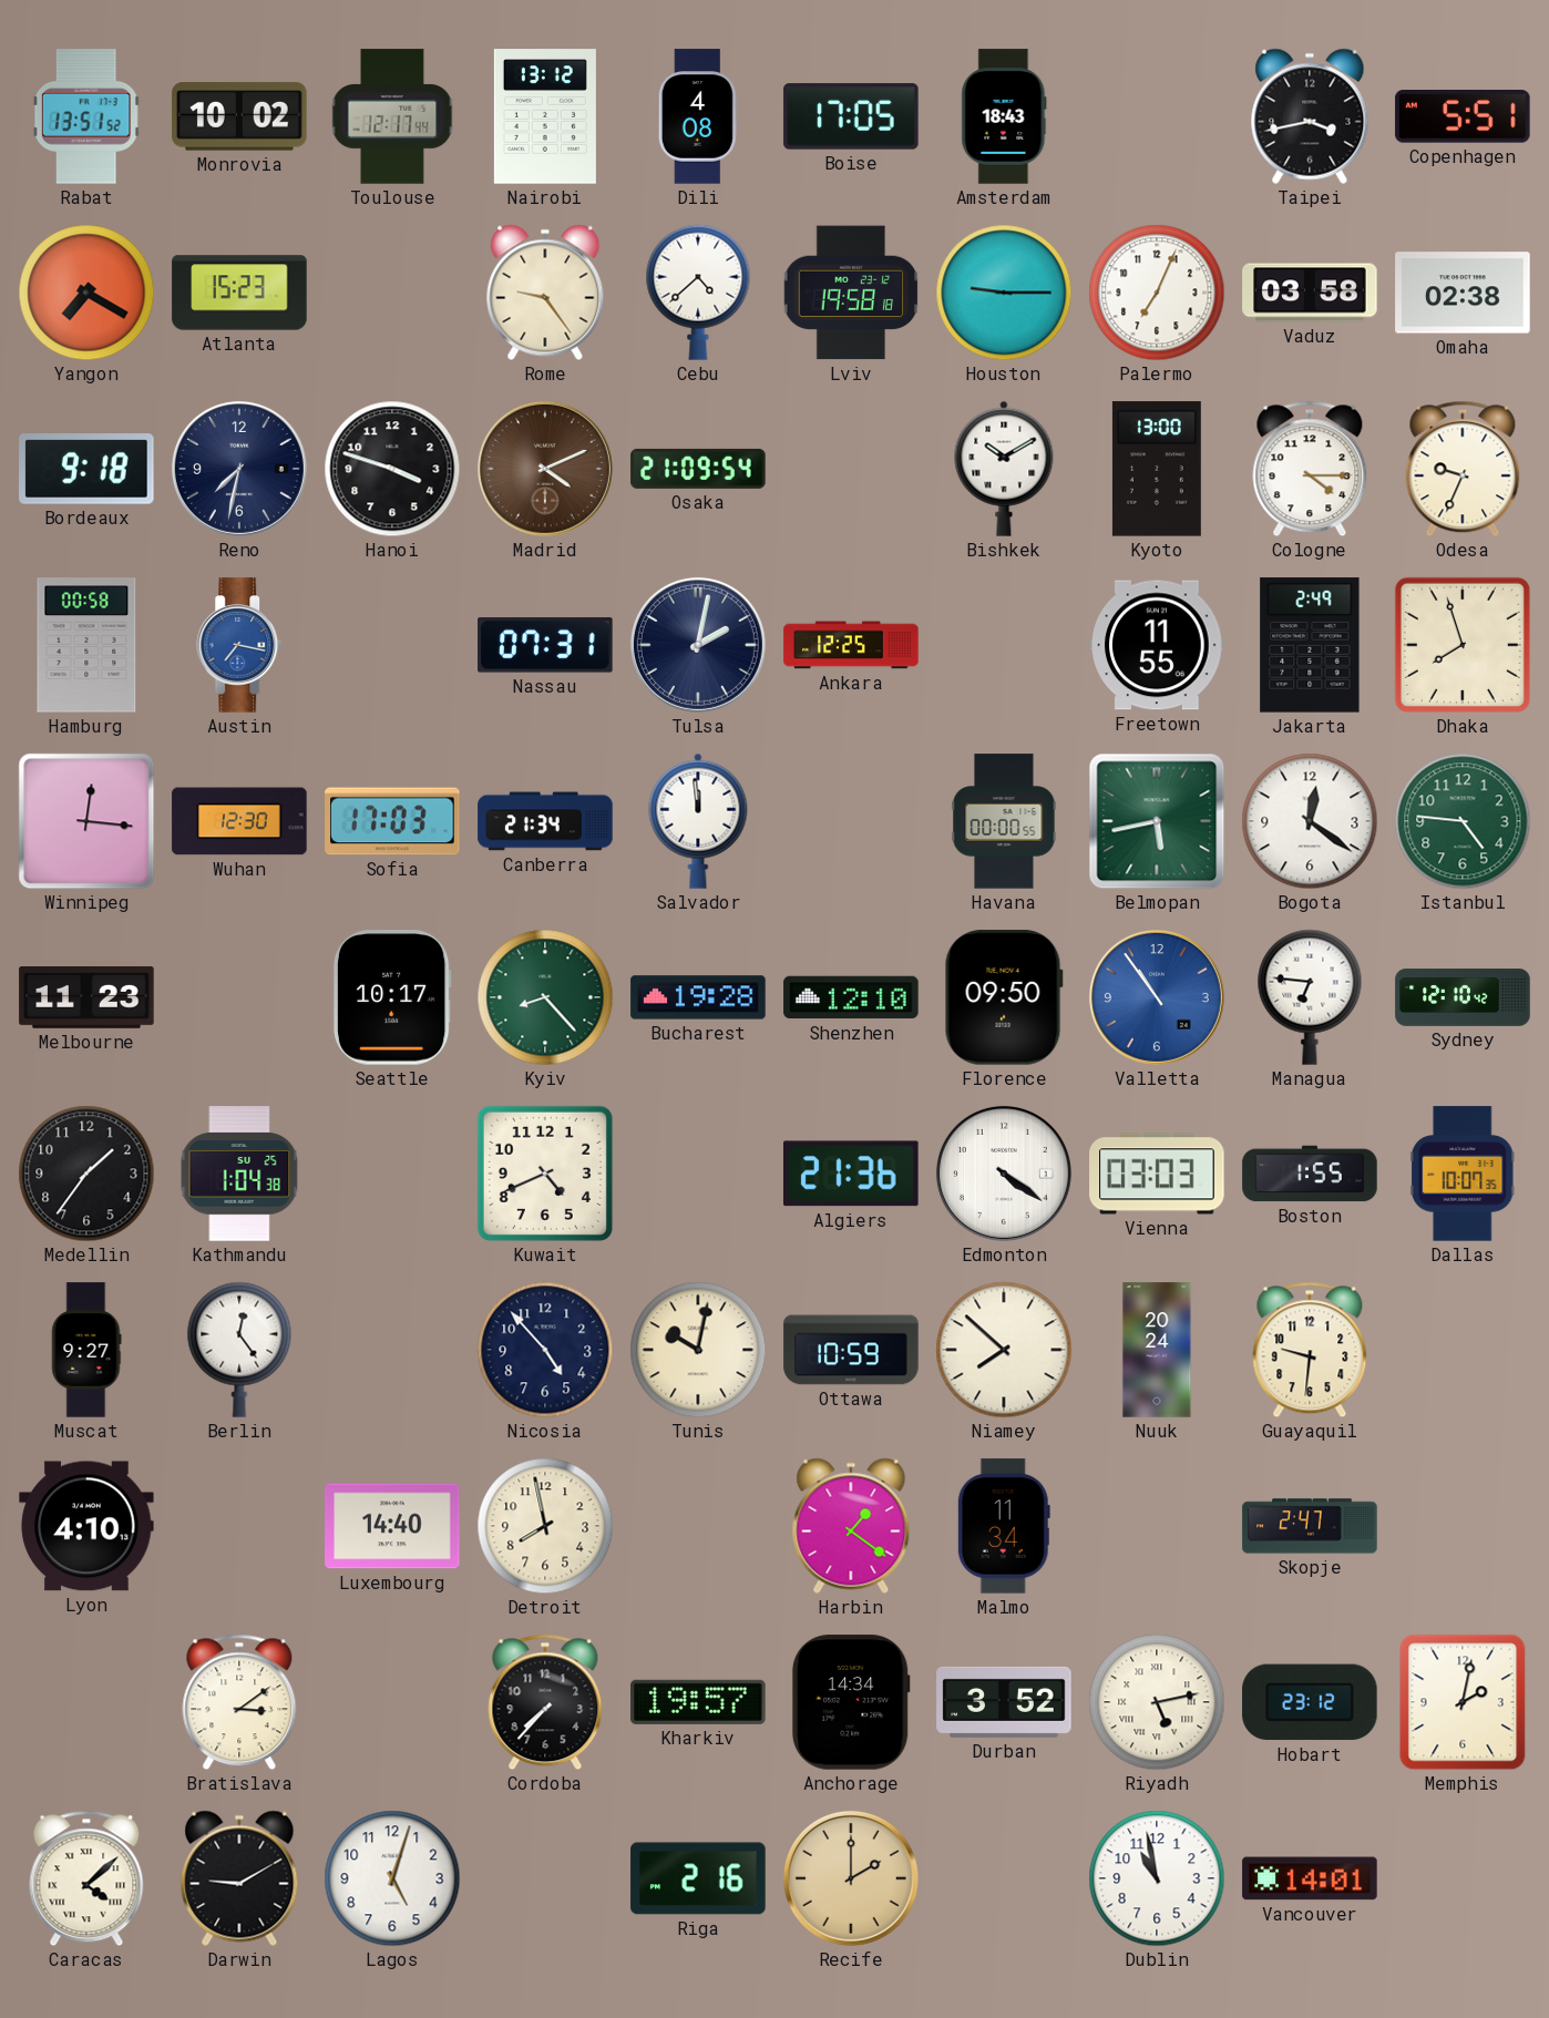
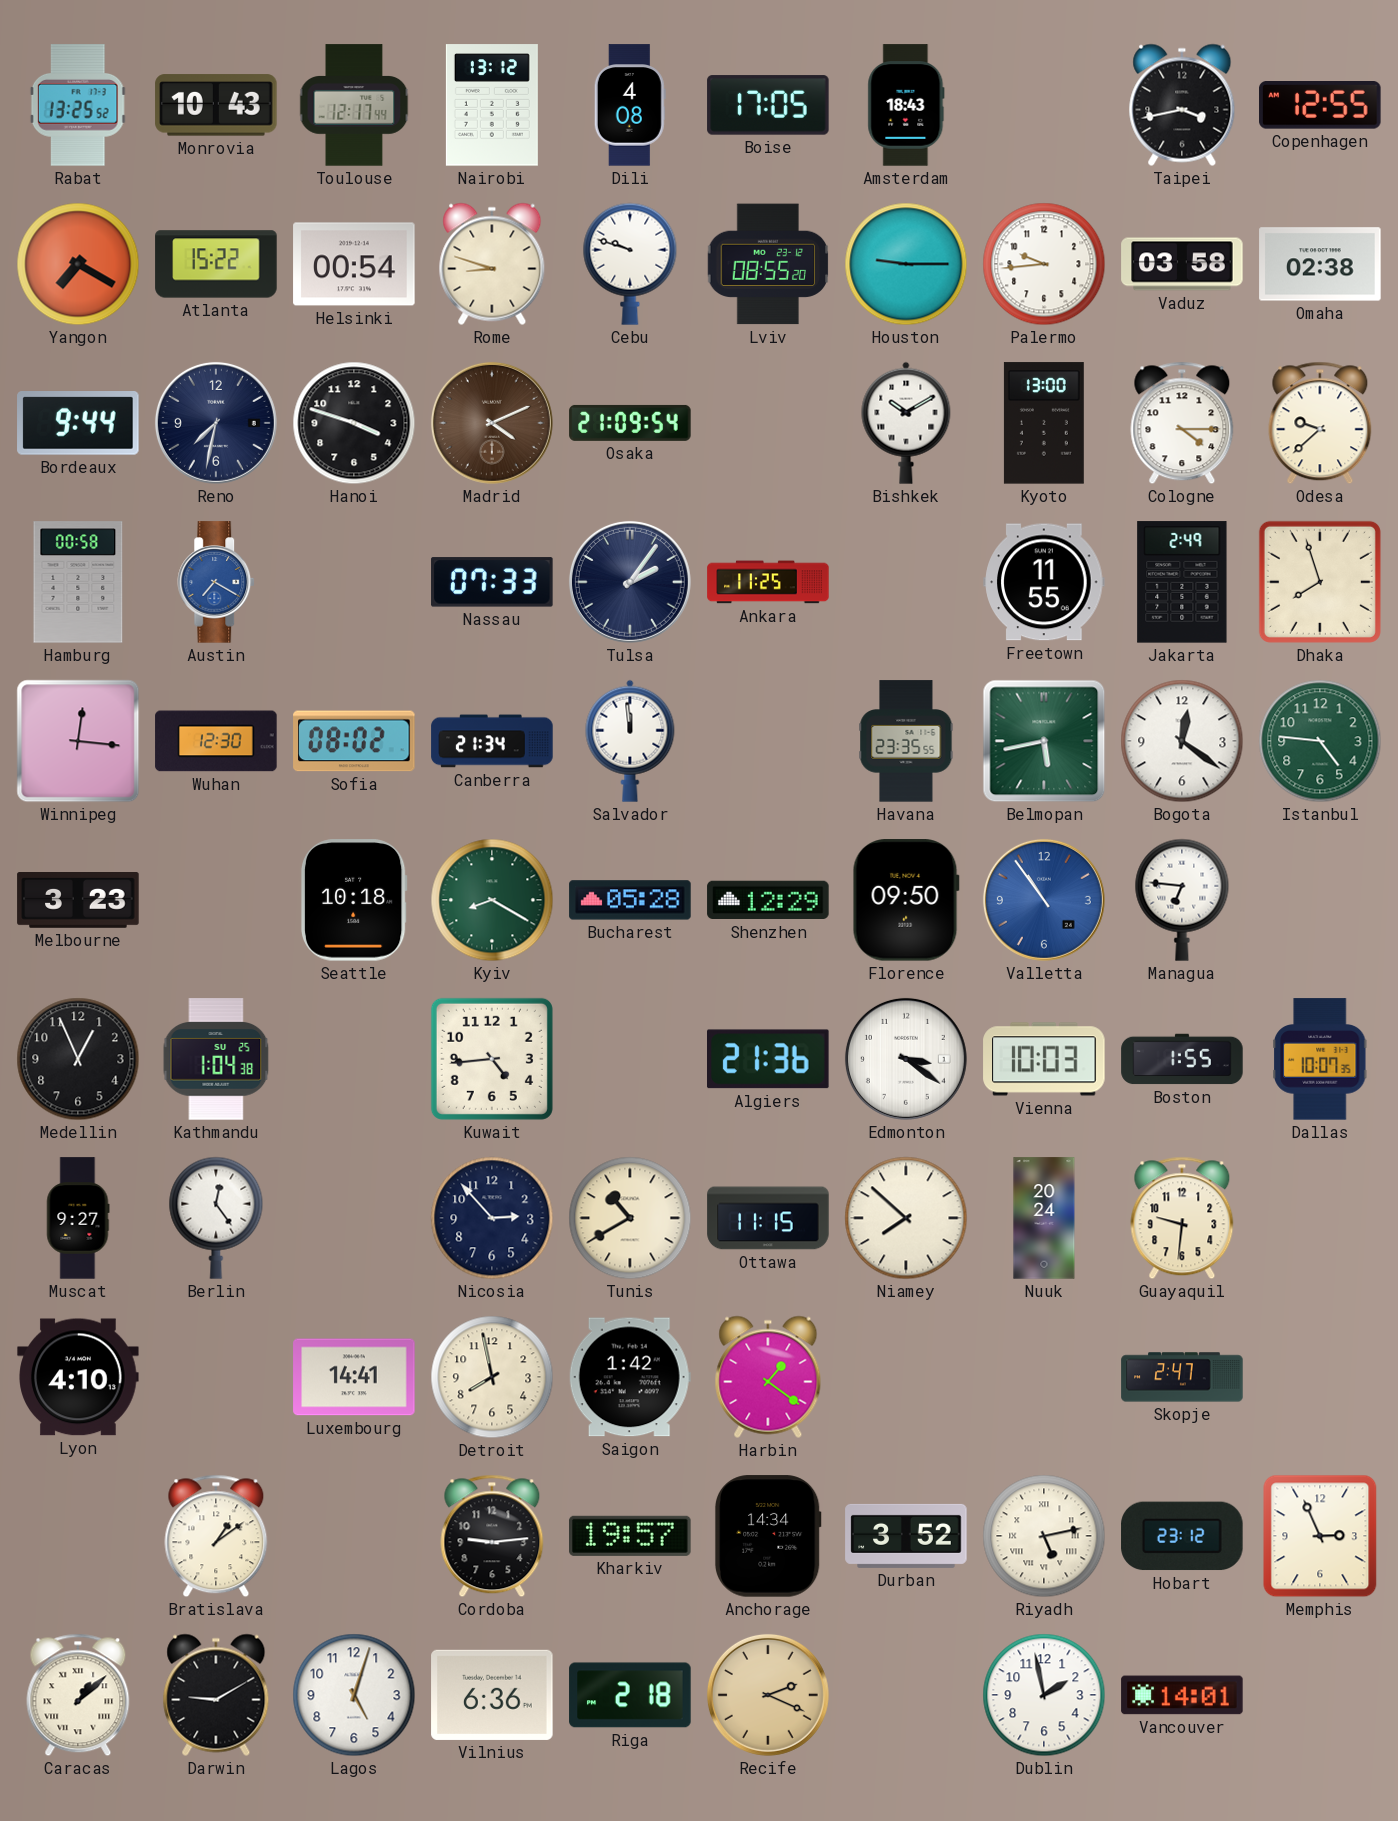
Rabat: 13:51 -> 13:25
Monrovia: 10:02 -> 10:43
Copenhagen: 5:51 -> 12:55
Atlanta: 15:23 -> 15:22
Helsinki: none -> 00:54
Rome: 9:24 -> 8:48
Cebu: 4:38 -> 9:48
Lviv: 19:58 -> 08:55
Palermo: 7:04 -> 9:44
Bordeaux: 9:18 -> 9:44
Odesa: 9:34 -> 9:38
Austin: 7:17 -> 7:20
Nassau: 07:31 -> 07:33
Tulsa: 2:02 -> 2:06
Ankara: 12:25 -> 11:25
Sofia: 17:03 -> 08:02
Havana: 00:00 -> 23:35
Melbourne: 11:23 -> 3:23
Seattle: 10:17 -> 10:18
Kyiv: 8:23 -> 8:20
Bucharest: 19:28 -> 05:28
Shenzhen: 12:10 -> 12:29
Sydney: 12:10 -> none
Medellin: 1:36 -> 12:56
Kuwait: 4:41 -> 4:44
Edmonton: 4:21 -> 3:21
Vienna: 03:03 -> 10:03
Nicosia: 4:53 -> 2:53
Tunis: 10:02 -> 10:40
Ottawa: 10:59 -> 11:15
Luxembourg: 14:40 -> 14:41
Saigon: none -> 1:42
Malmo: 11:34 -> none
Bratislava: 3:09 -> 1:09
Cordoba: 7:37 -> 9:14
Memphis: 2:02 -> 2:56
Caracas: 4:08 -> 1:08
Vilnius: none -> 6:36
Riga: 2:16 -> 2:18
Recife: 2:00 -> 2:19
Dublin: 10:58 -> 1:58
